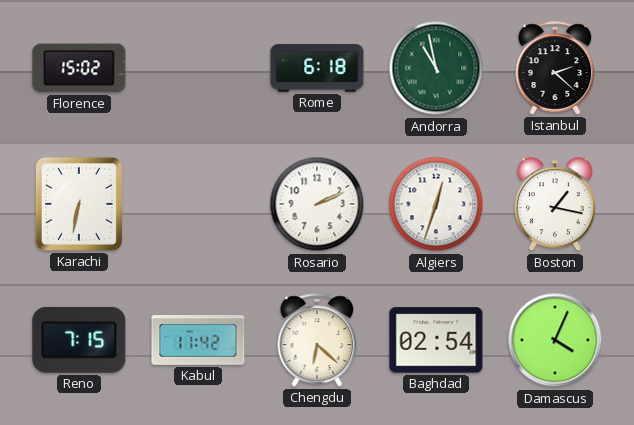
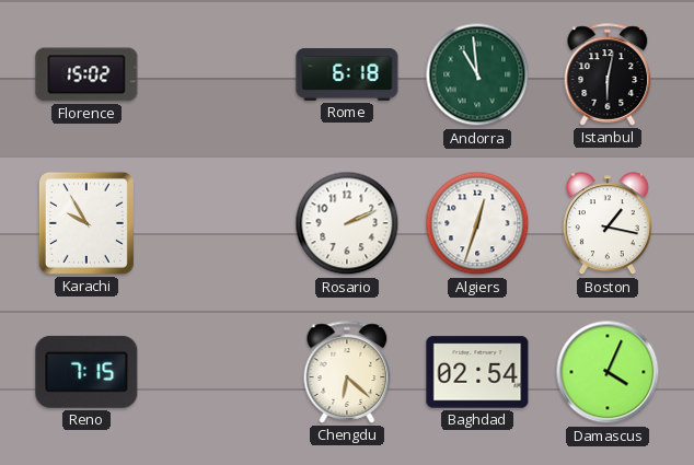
Andorra: 10:58 -> 10:59
Istanbul: 2:22 -> 6:02
Karachi: 6:32 -> 9:55
Kabul: 11:42 -> none
